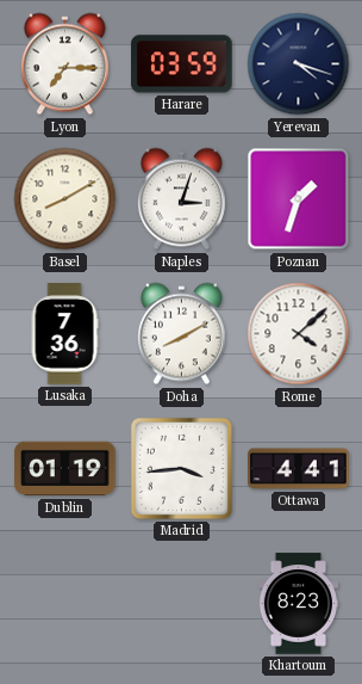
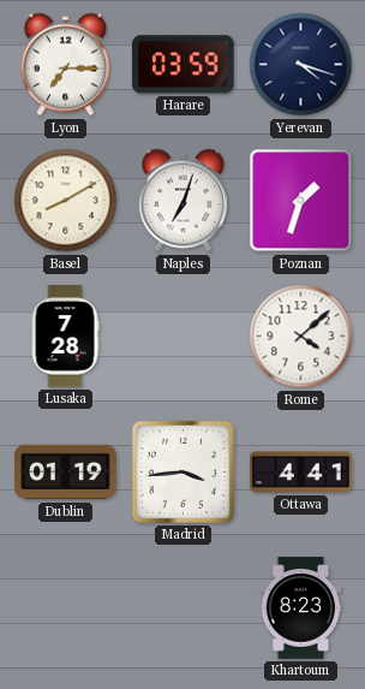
Naples: 3:03 -> 7:03
Lusaka: 7:36 -> 7:28
Doha: 8:10 -> none
